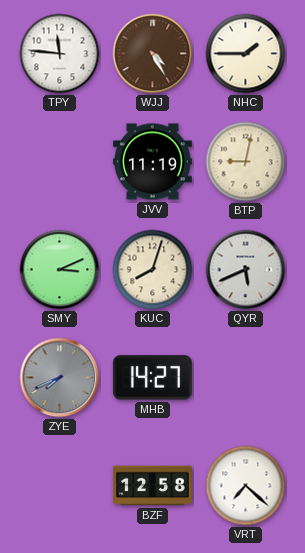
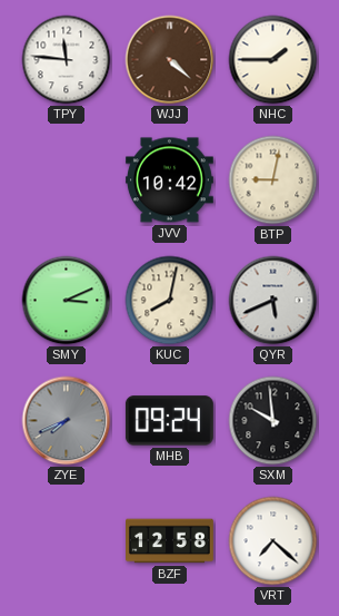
WJJ: 4:25 -> 4:22
JVV: 11:19 -> 10:42
KUC: 8:03 -> 8:02
MHB: 14:27 -> 09:24
SXM: none -> 9:59
